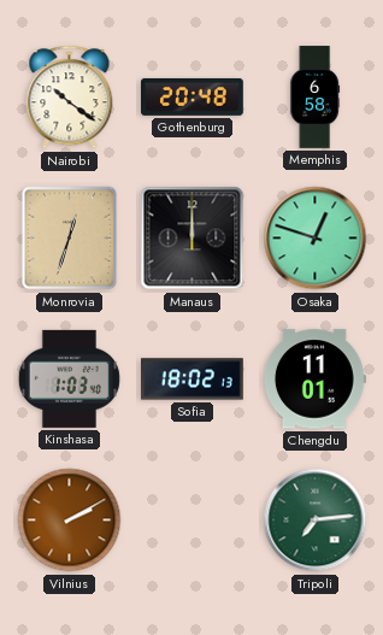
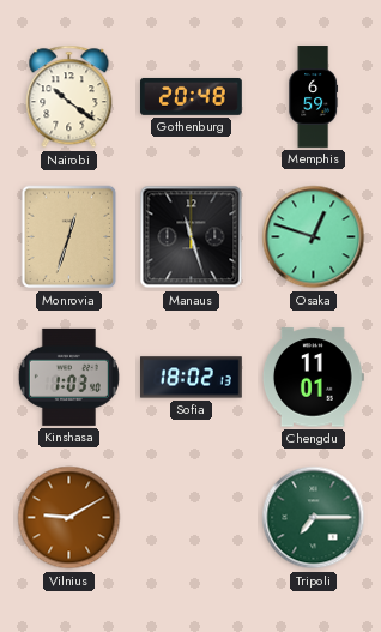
Memphis: 6:58 -> 6:59
Manaus: 12:00 -> 11:27
Vilnius: 2:10 -> 9:10
Tripoli: 7:14 -> 7:15
